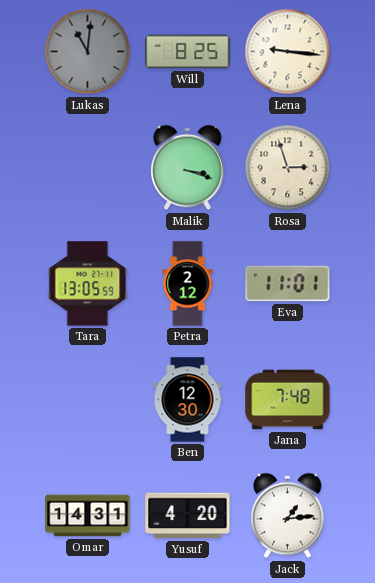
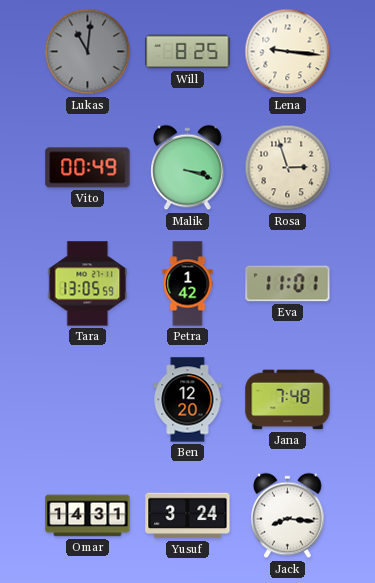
Vito: none -> 00:49
Petra: 2:12 -> 1:42
Ben: 12:30 -> 12:20
Yusuf: 4:20 -> 3:24
Jack: 1:14 -> 8:16
